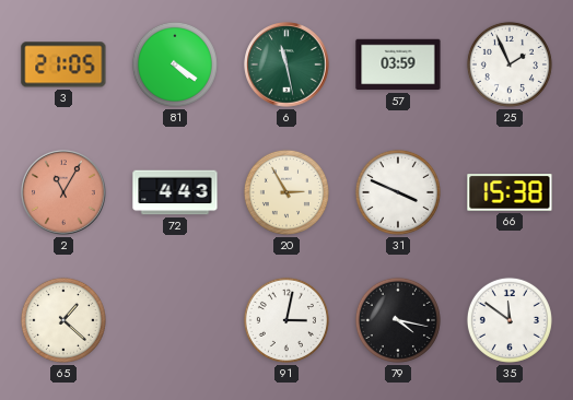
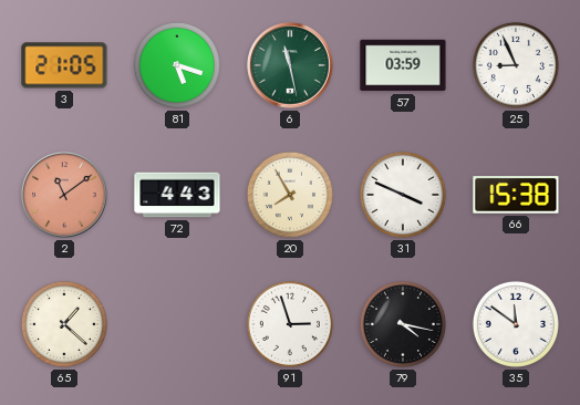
81: 4:21 -> 5:18
25: 1:56 -> 8:56
2: 11:05 -> 11:09
20: 2:55 -> 7:55
91: 3:02 -> 2:57
